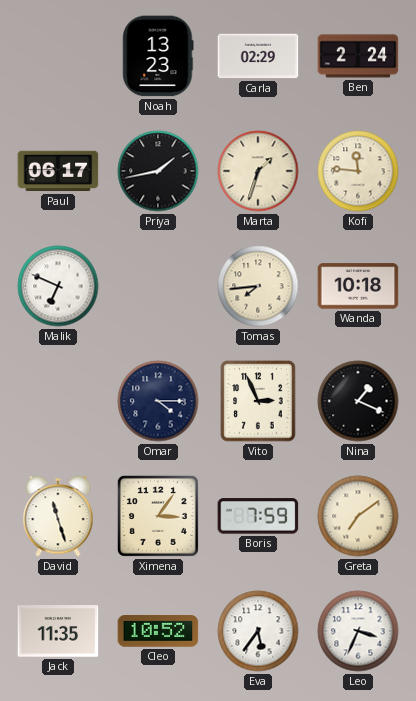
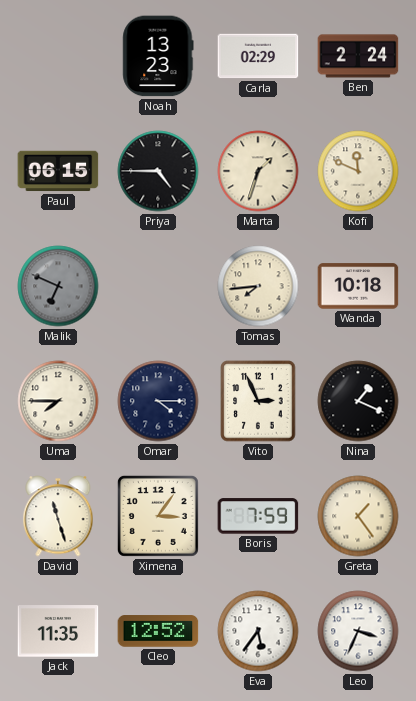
Paul: 06:17 -> 06:15
Priya: 1:43 -> 4:45
Kofi: 11:46 -> 11:49
Malik dial: white -> grey
Uma: none -> 7:45
Greta: 7:09 -> 1:24
Cleo: 10:52 -> 12:52
